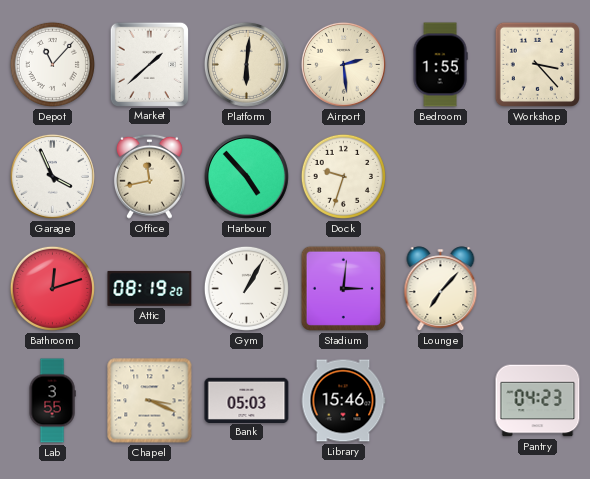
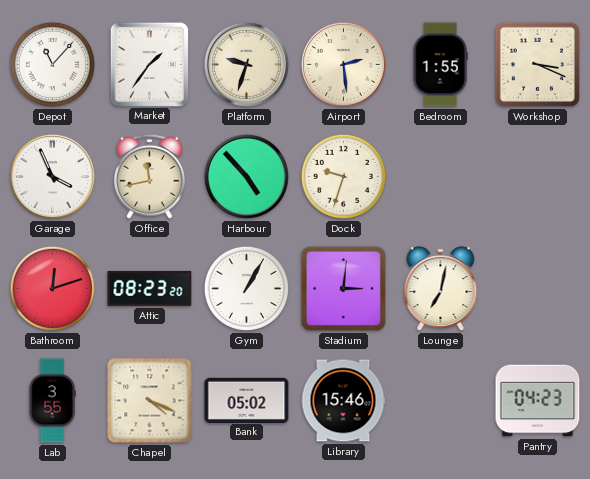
Market: 1:38 -> 1:36
Platform: 6:01 -> 9:33
Workshop: 3:23 -> 3:19
Attic: 08:19 -> 08:23
Lounge: 7:07 -> 7:02
Chapel: 3:19 -> 4:19
Bank: 05:03 -> 05:02
